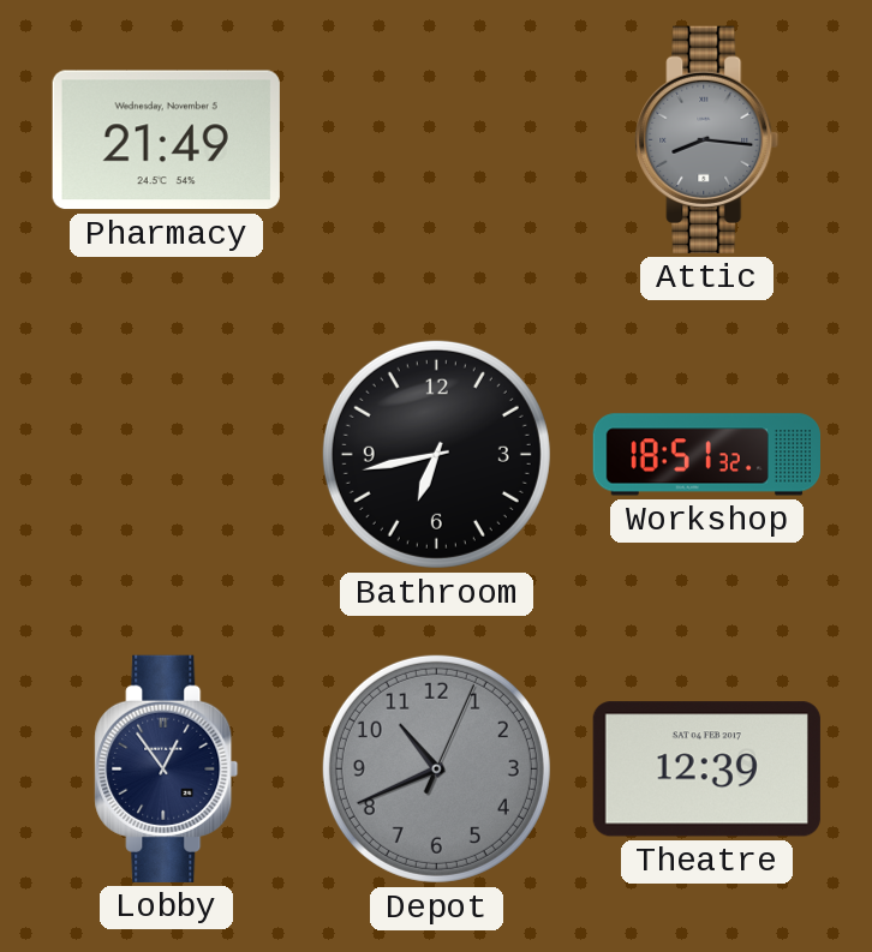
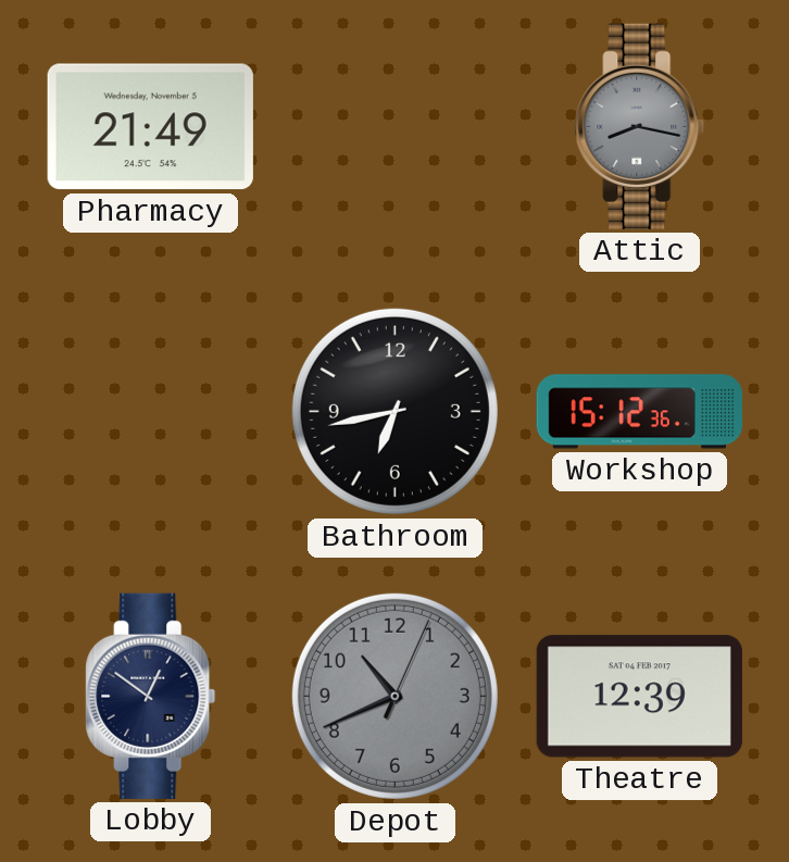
Attic: 8:16 -> 8:17
Workshop: 18:51 -> 15:12
Lobby: 12:54 -> 12:51
